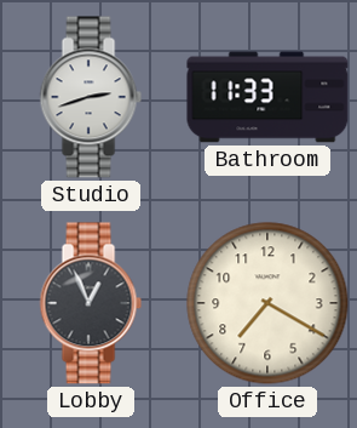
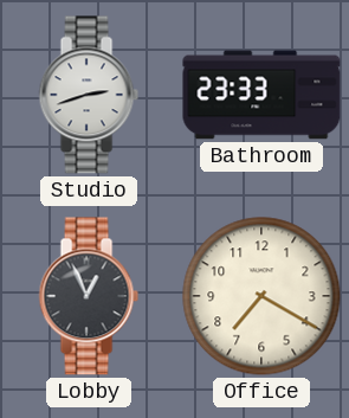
Bathroom: 11:33 -> 23:33
